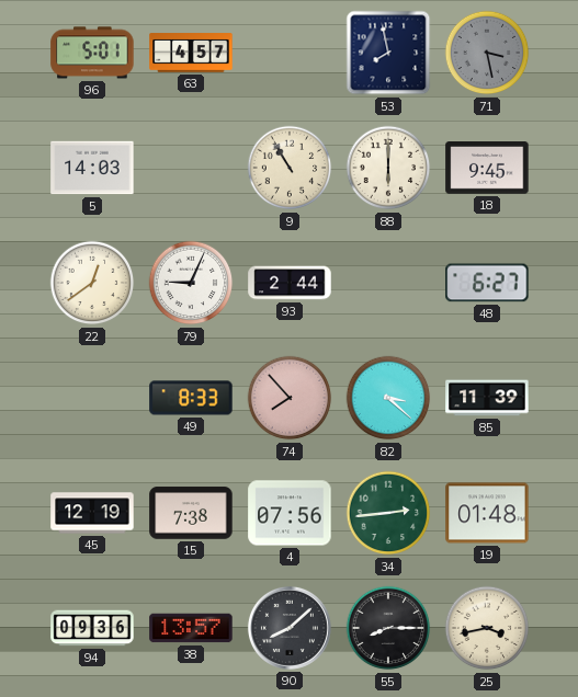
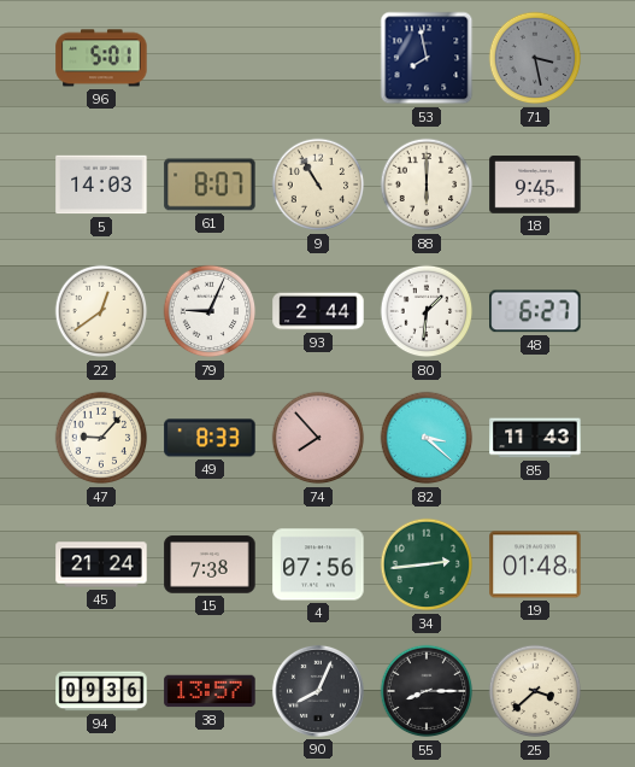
63: 4:57 -> none
61: none -> 8:07
80: none -> 1:31
47: none -> 9:07
85: 11:39 -> 11:43
45: 12:19 -> 21:24
90: 8:08 -> 8:04
25: 3:43 -> 3:38
